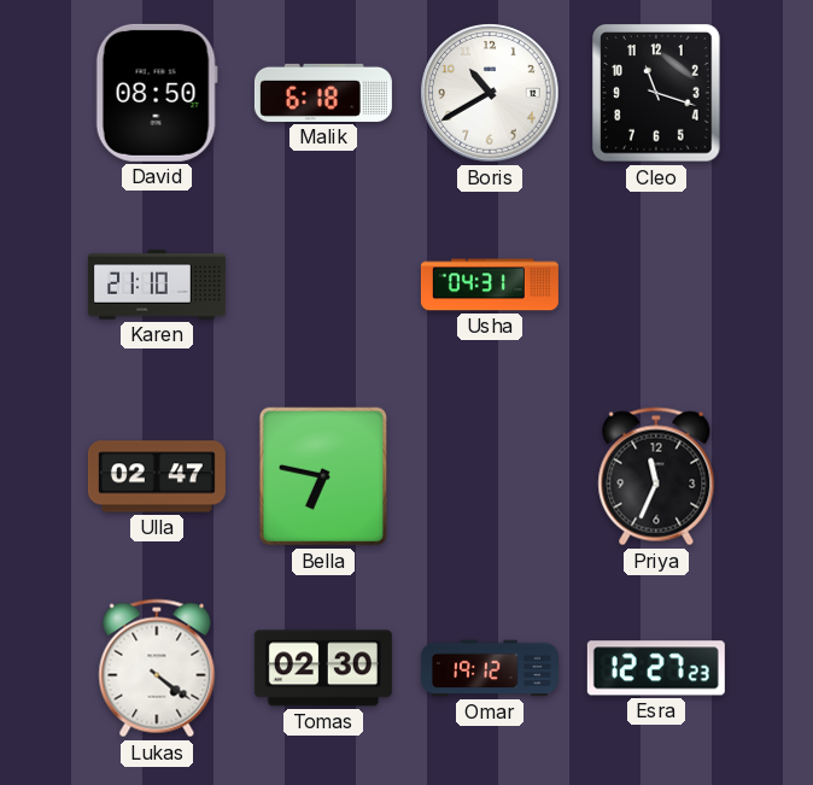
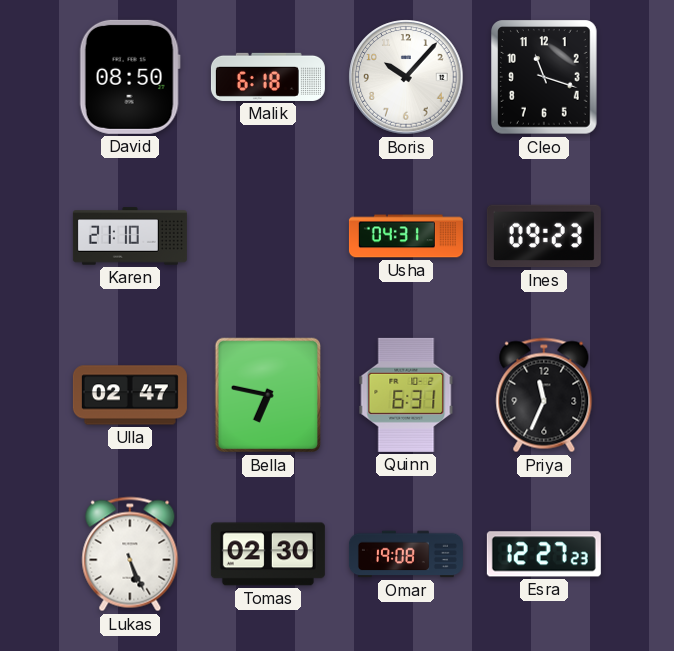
Boris: 10:40 -> 10:07
Ines: none -> 09:23
Quinn: none -> 6:31
Lukas: 4:21 -> 5:26
Omar: 19:12 -> 19:08
